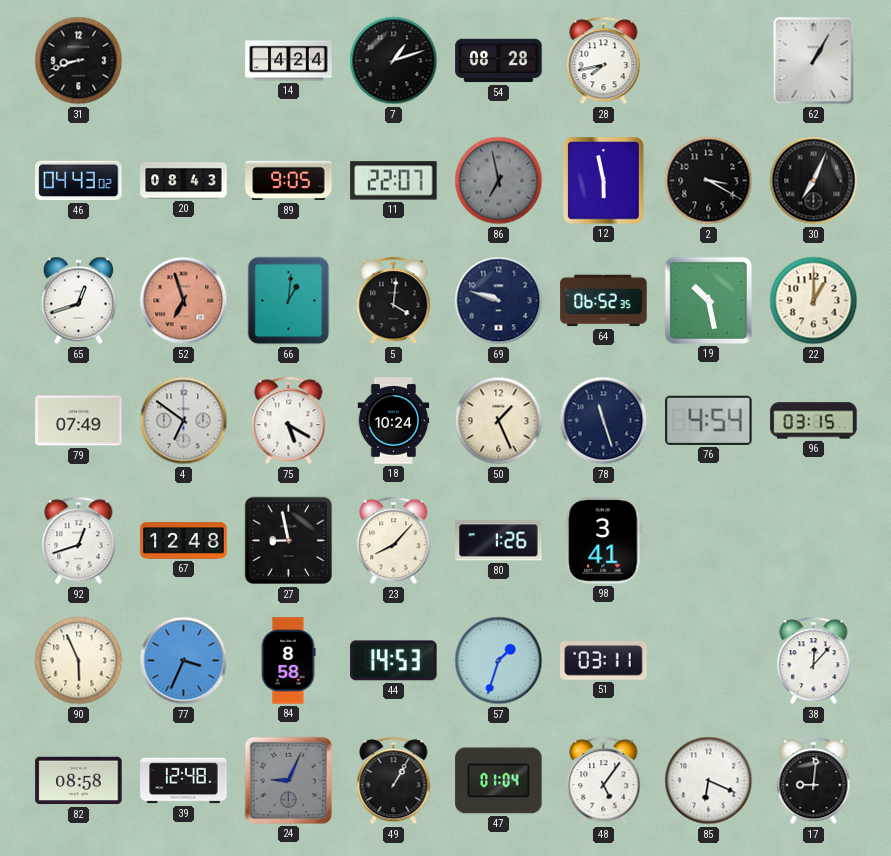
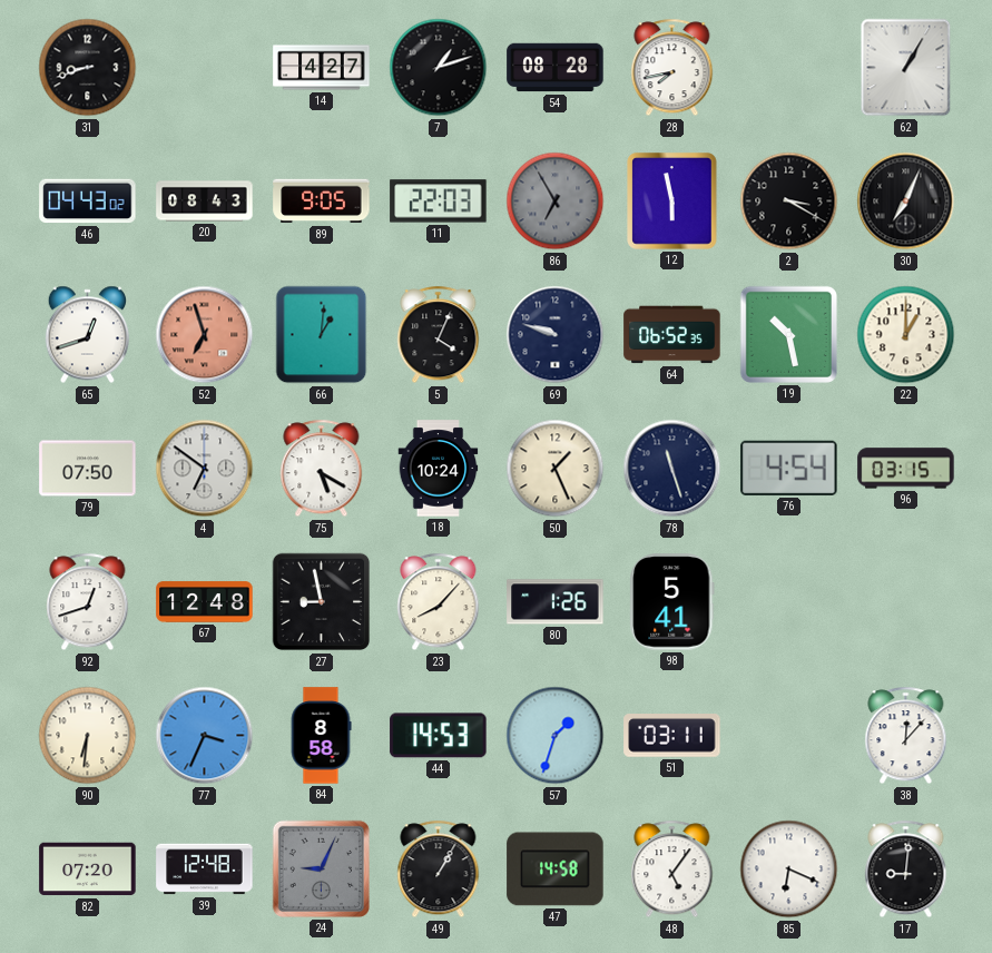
14: 4:24 -> 4:27
11: 22:07 -> 22:03
86: 6:58 -> 6:55
5: 4:01 -> 4:04
79: 07:49 -> 07:50
98: 3:41 -> 5:41
90: 5:56 -> 6:31
82: 08:58 -> 07:20
47: 01:04 -> 14:58
